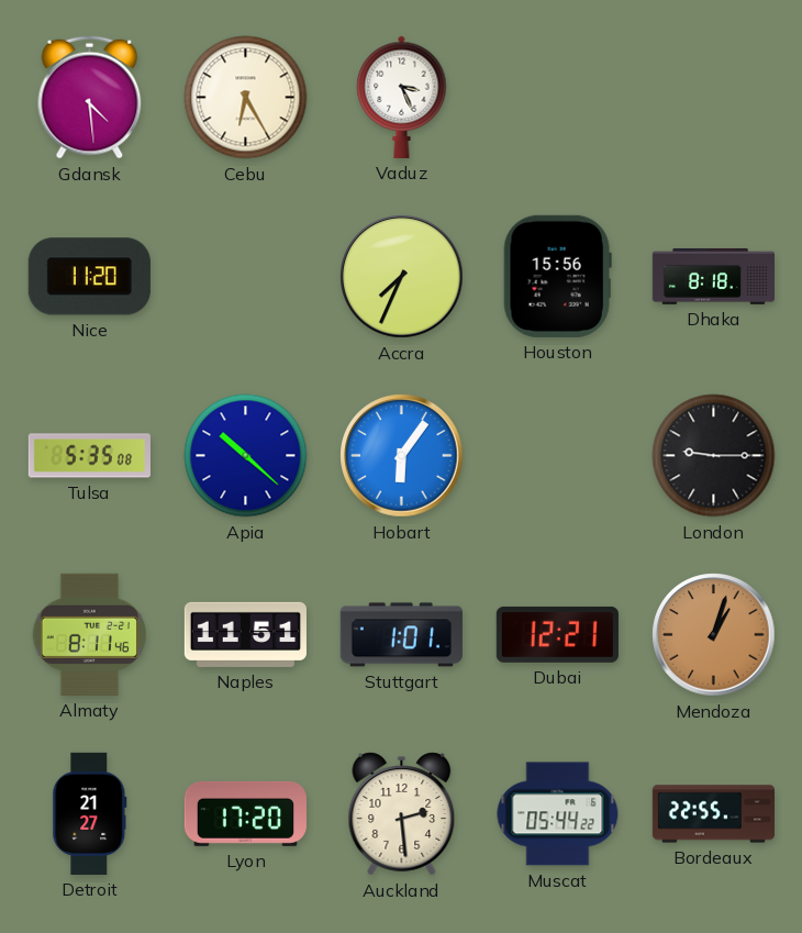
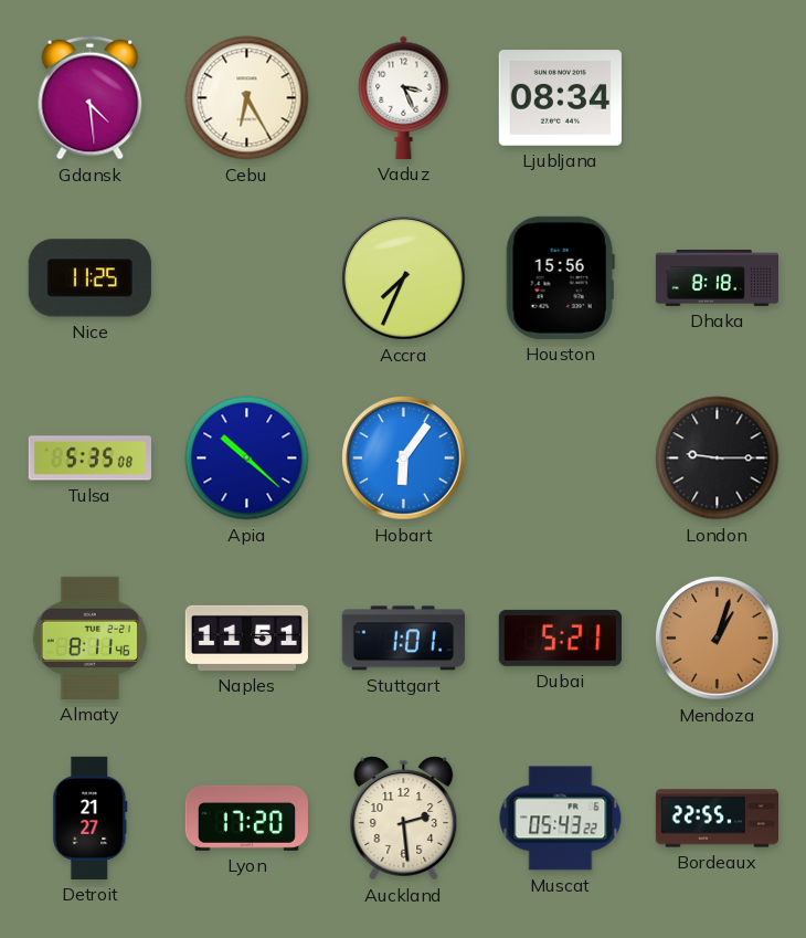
Ljubljana: none -> 08:34
Nice: 11:20 -> 11:25
Dubai: 12:21 -> 5:21
Muscat: 05:44 -> 05:43
